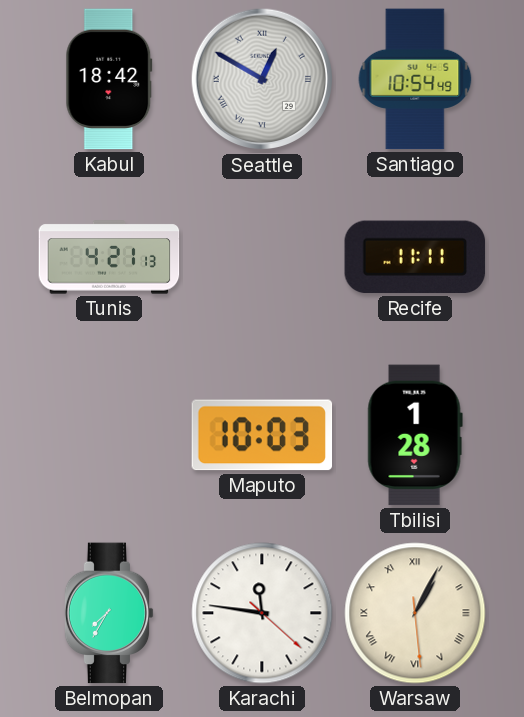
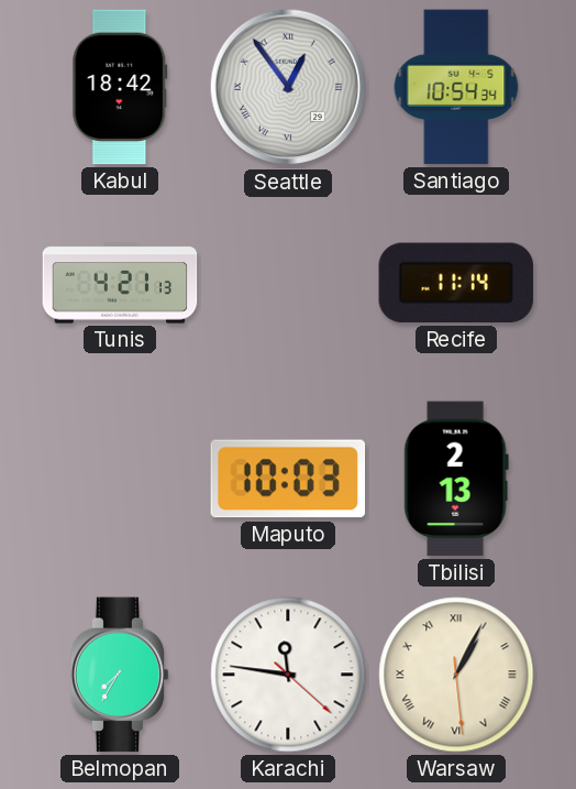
Seattle: 12:50 -> 12:54
Santiago: 10:54:49 -> 10:54:34
Recife: 11:11 -> 11:14
Tbilisi: 1:28 -> 2:13
